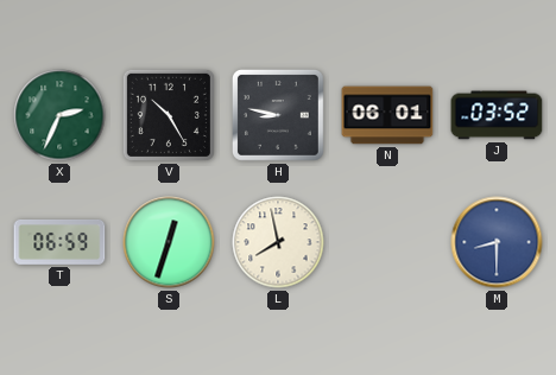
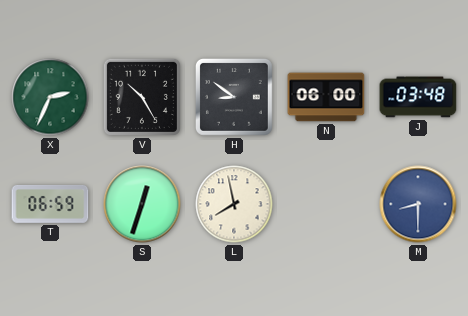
H: 8:47 -> 8:51
N: 06:01 -> 06:00
J: 03:52 -> 03:48
